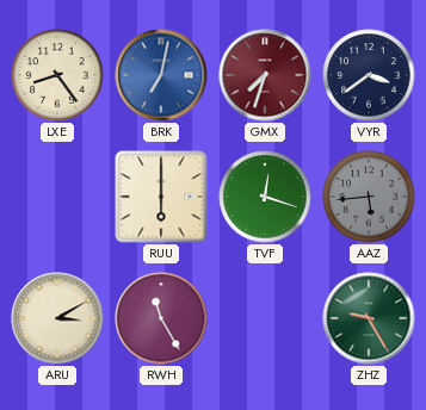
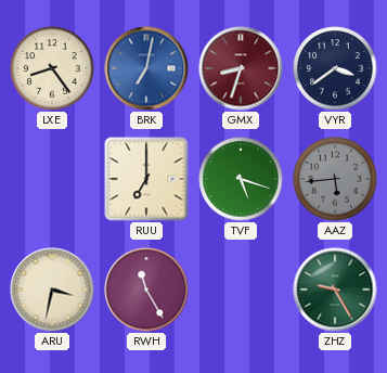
GMX: 7:33 -> 8:33
RUU: 6:00 -> 7:00
TVF: 12:18 -> 5:18
ARU: 3:10 -> 3:32
